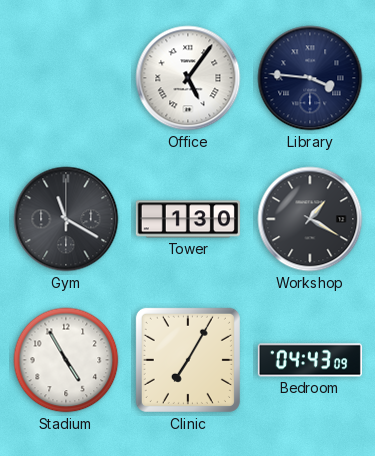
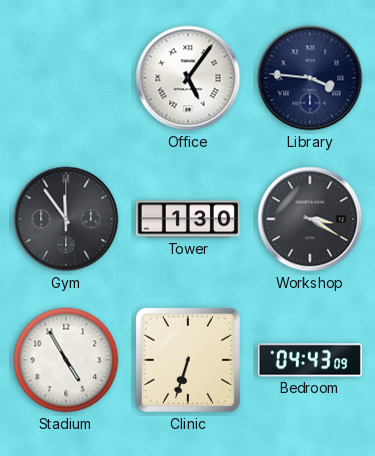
Gym: 11:20 -> 11:54
Workshop: 1:20 -> 3:20
Clinic: 7:05 -> 6:33
